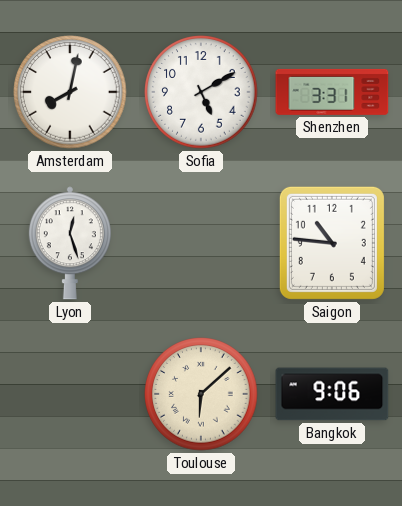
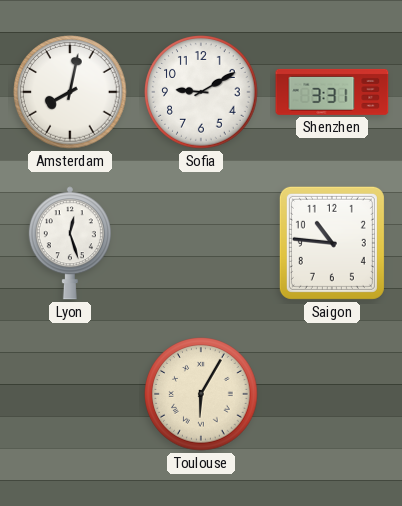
Sofia: 5:10 -> 9:10
Toulouse: 6:08 -> 6:05
Bangkok: 9:06 -> none
